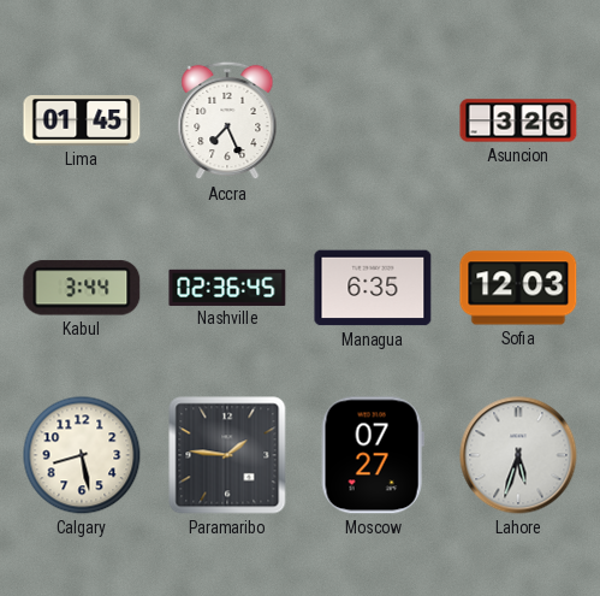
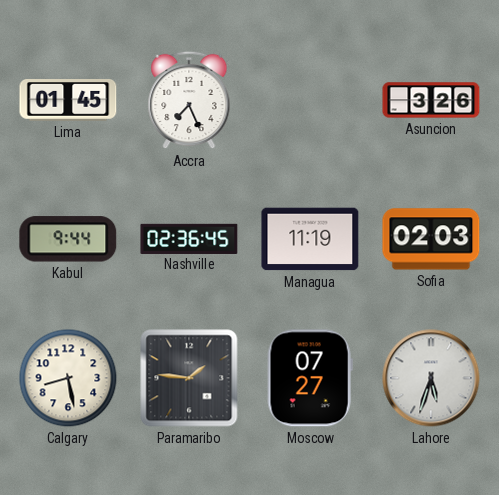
Kabul: 3:44 -> 9:44
Managua: 6:35 -> 11:19
Sofia: 12:03 -> 02:03
